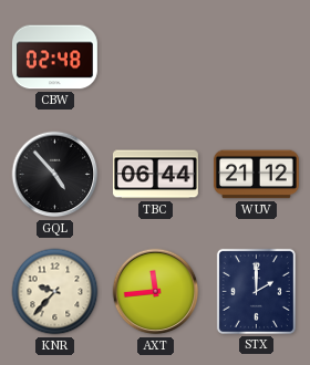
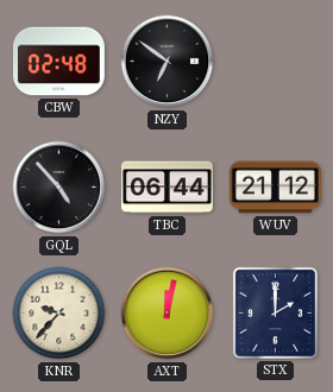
NZY: none -> 6:51
AXT: 11:44 -> 12:02
